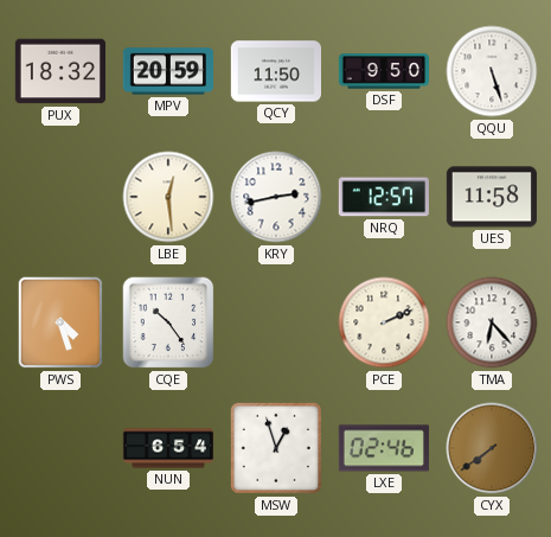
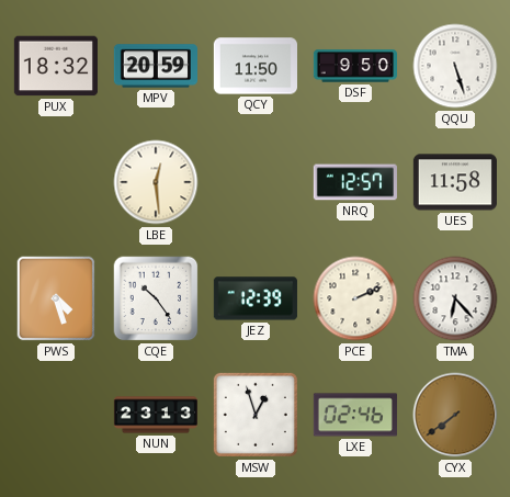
KRY: 2:43 -> none
JEZ: none -> 12:39
NUN: 6:54 -> 23:13
